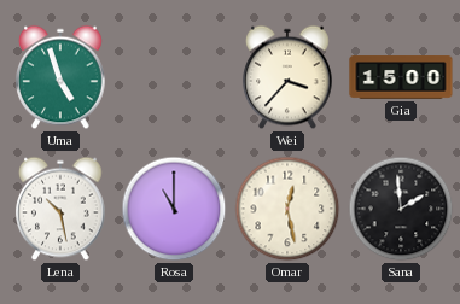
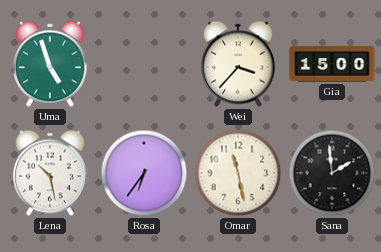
Rosa: 11:00 -> 6:36
Omar: 12:28 -> 11:28
